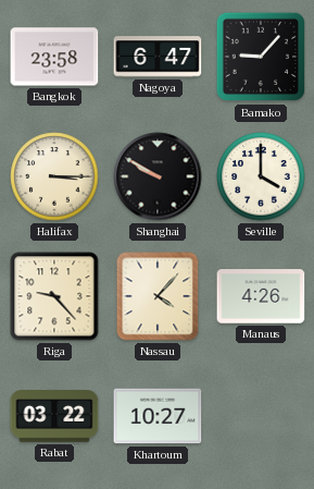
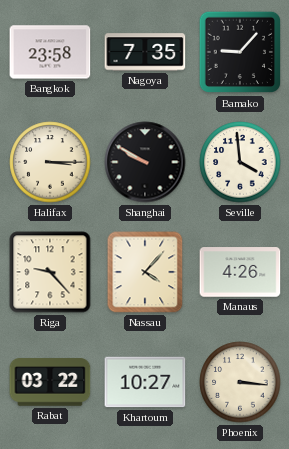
Nagoya: 6:47 -> 7:35
Seville: 4:00 -> 3:59
Phoenix: none -> 3:16
